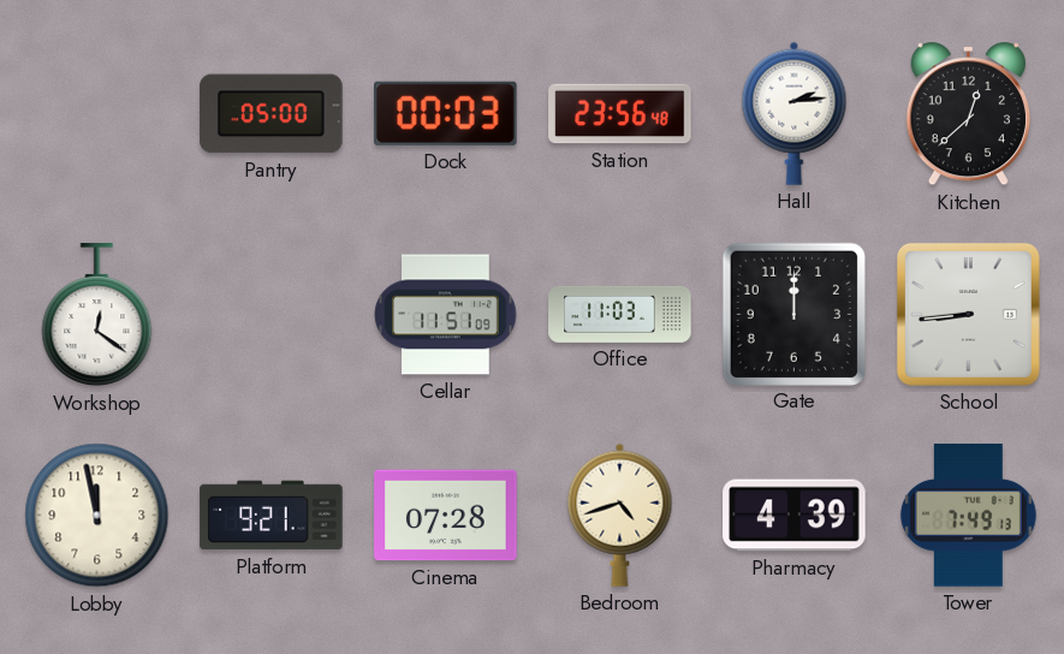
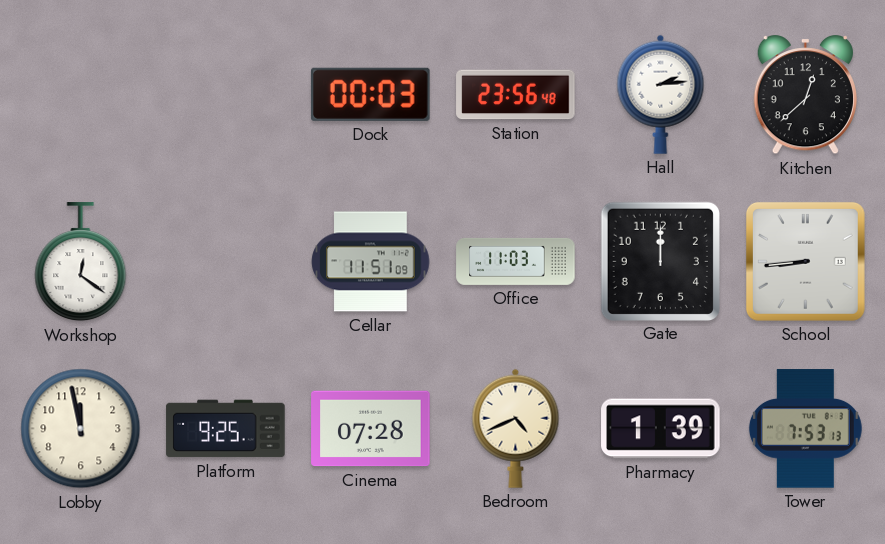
Pantry: 05:00 -> none
Platform: 9:21 -> 9:25
Bedroom: 4:42 -> 4:41
Pharmacy: 4:39 -> 1:39
Tower: 7:49 -> 7:53
